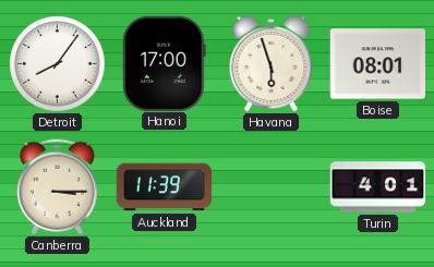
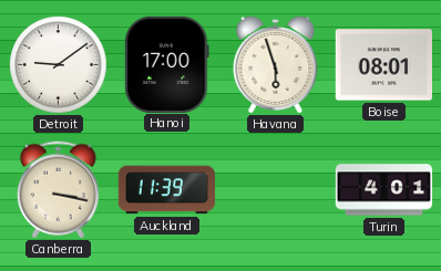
Detroit: 8:06 -> 9:09
Canberra: 3:15 -> 3:17
